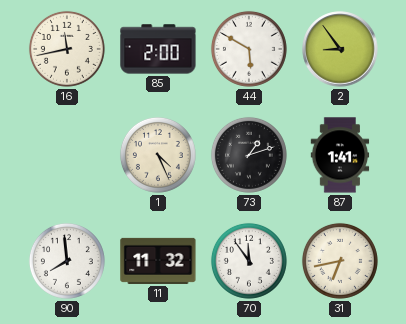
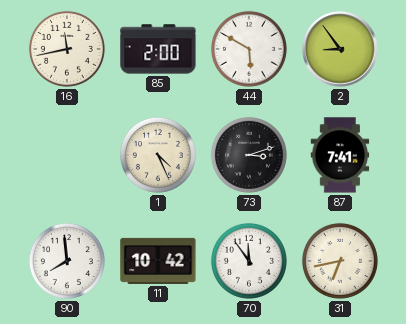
73: 1:12 -> 3:12
87: 1:41 -> 7:41
11: 11:32 -> 10:42
